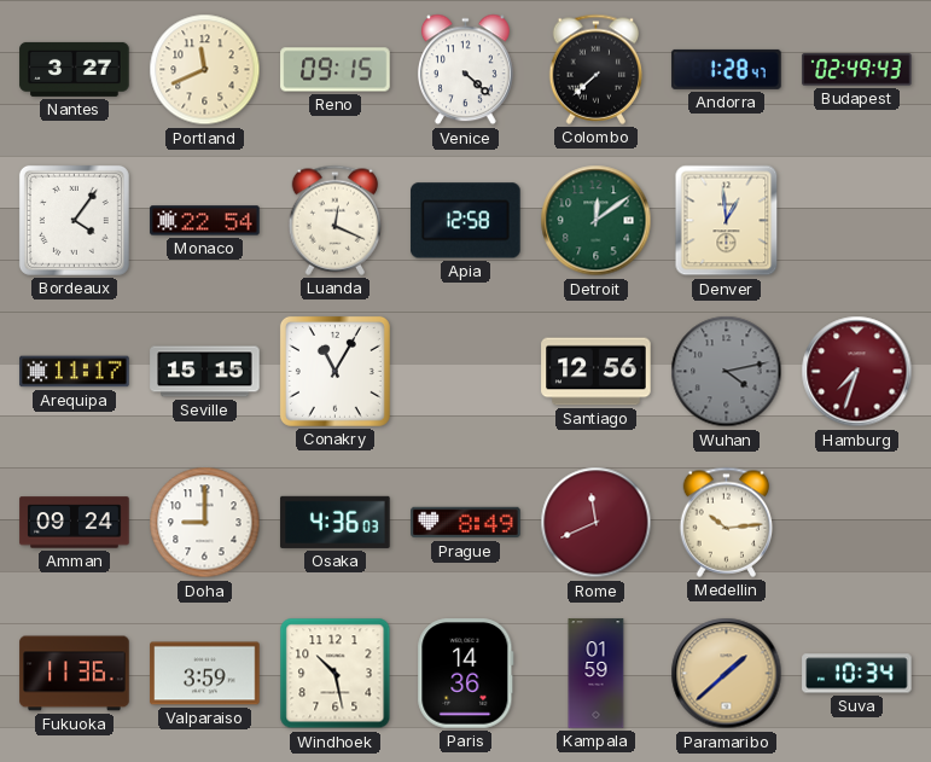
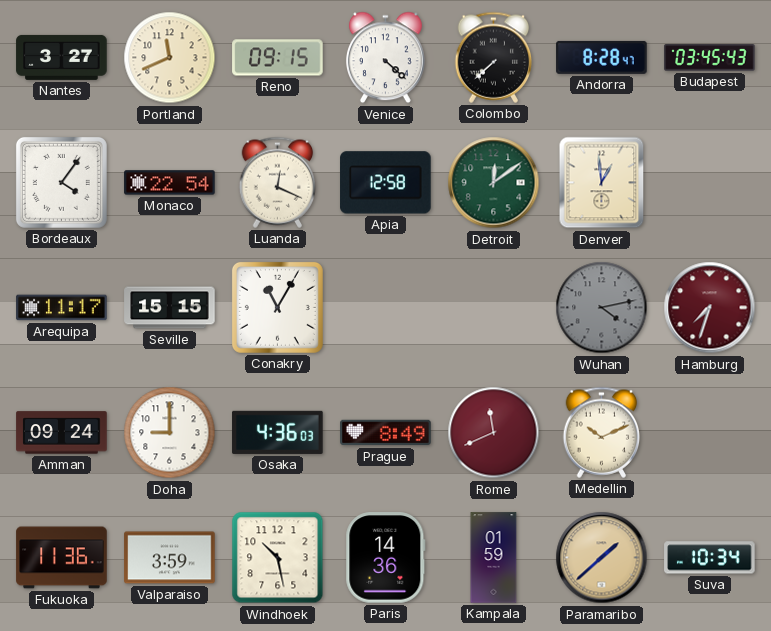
Andorra: 1:28 -> 8:28
Budapest: 02:49 -> 03:45
Santiago: 12:56 -> none
Medellin: 10:14 -> 10:11
